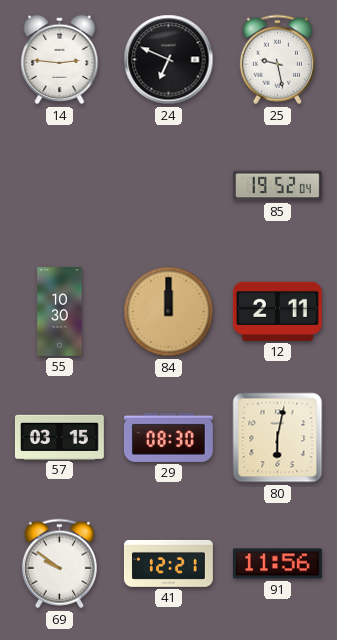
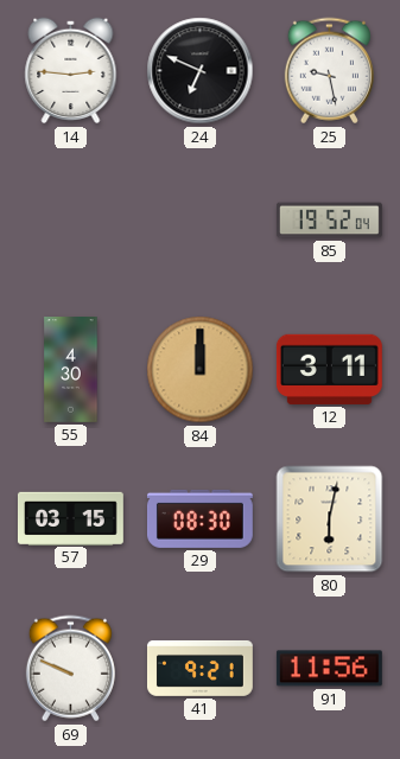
55: 10:30 -> 4:30
12: 2:11 -> 3:11
69: 9:51 -> 9:49
41: 12:21 -> 9:21
